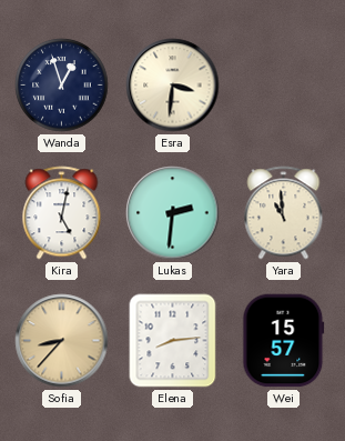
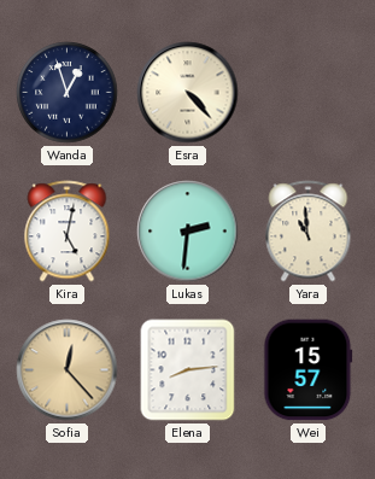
Esra: 3:31 -> 4:23
Sofia: 8:37 -> 12:23
